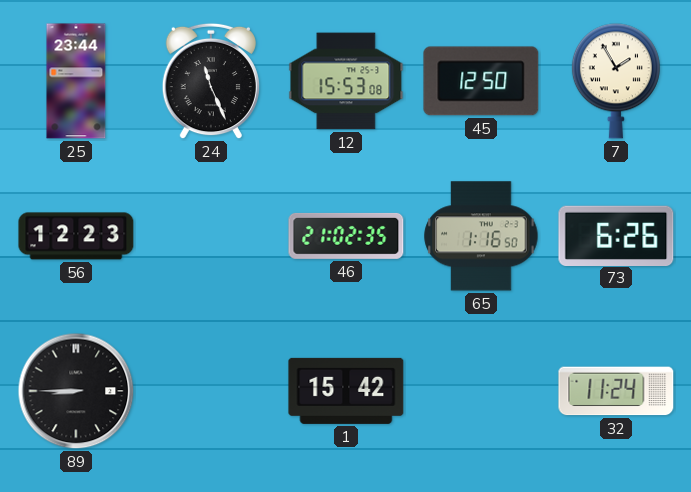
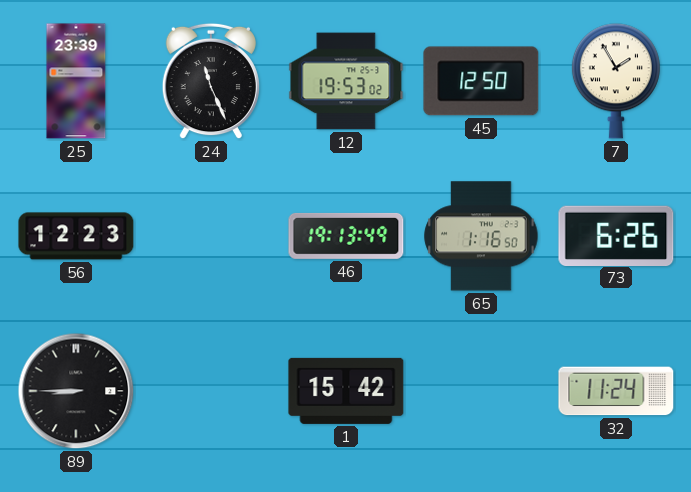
25: 23:44 -> 23:39
12: 15:53 -> 19:53
46: 21:02 -> 19:13
